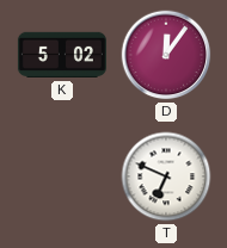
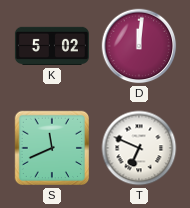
D: 12:06 -> 12:01
S: none -> 11:41
